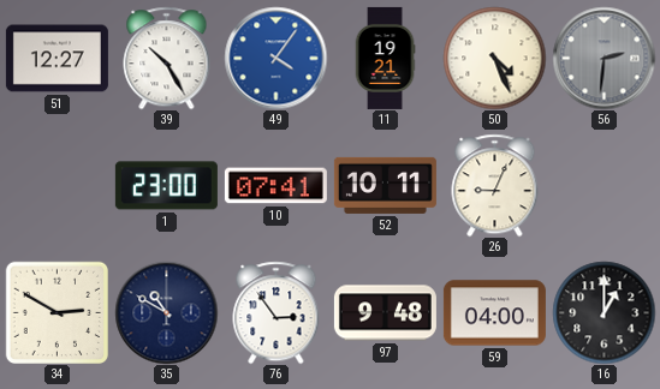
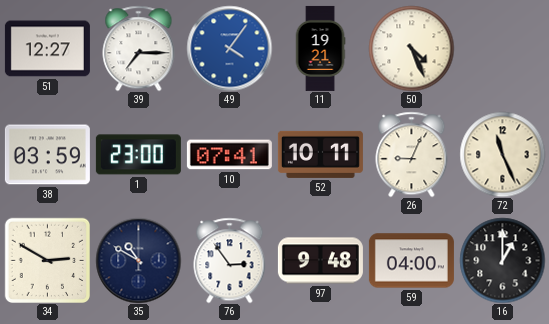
39: 10:25 -> 7:15
56: 2:31 -> none
38: none -> 03:59
72: none -> 11:26
